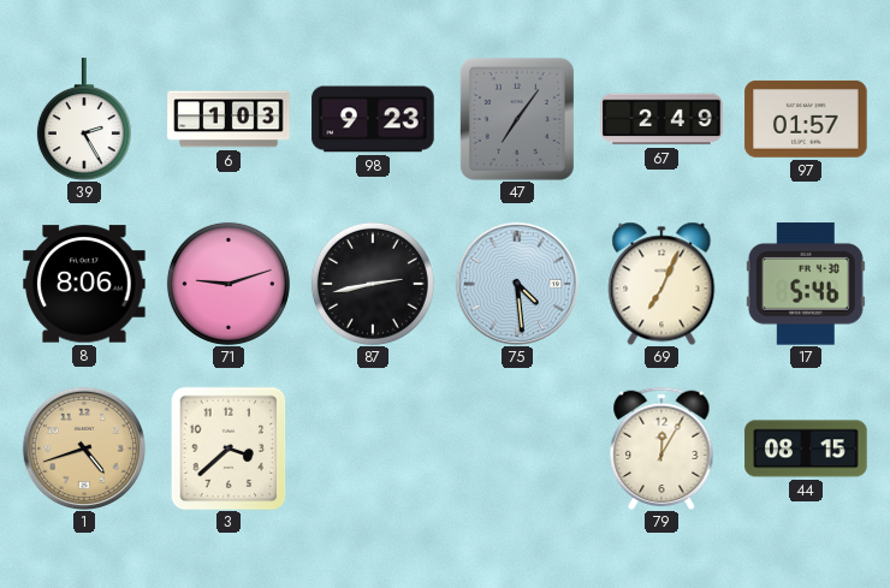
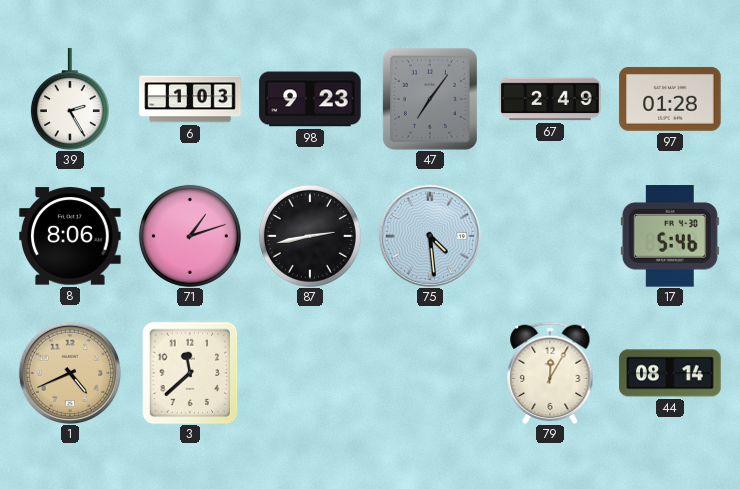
97: 01:57 -> 01:28
71: 9:12 -> 1:12
69: 7:04 -> none
1: 4:42 -> 4:41
3: 3:38 -> 11:38
44: 08:15 -> 08:14
